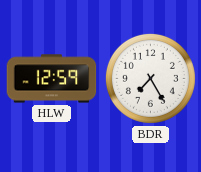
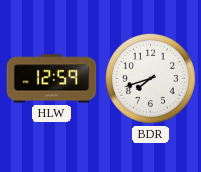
BDR: 7:25 -> 7:42
